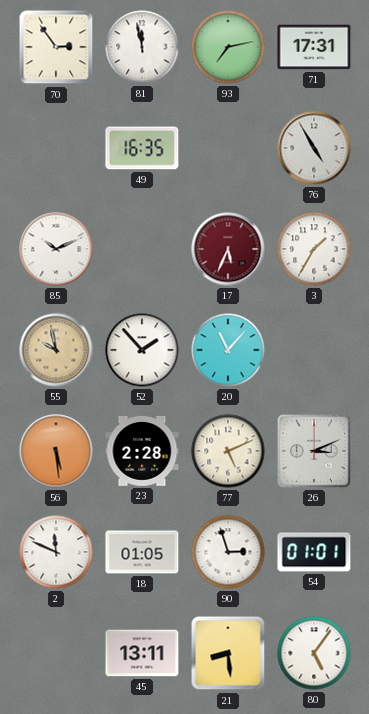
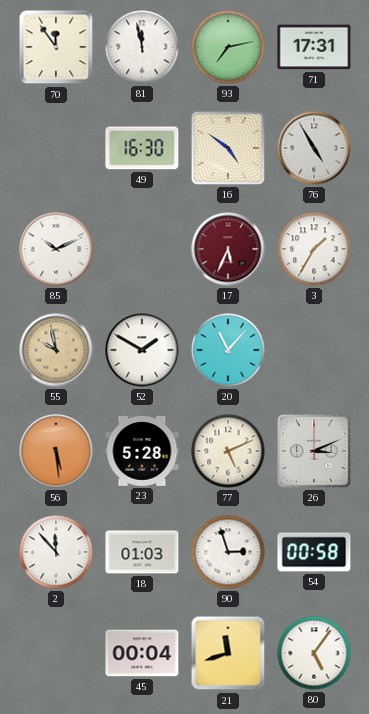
70: 2:54 -> 11:54
49: 16:35 -> 16:30
16: none -> 4:51
52: 1:53 -> 1:50
23: 2:28 -> 5:28
2: 11:49 -> 11:53
18: 01:05 -> 01:03
54: 01:01 -> 00:58
45: 13:11 -> 00:04
21: 8:29 -> 11:42
